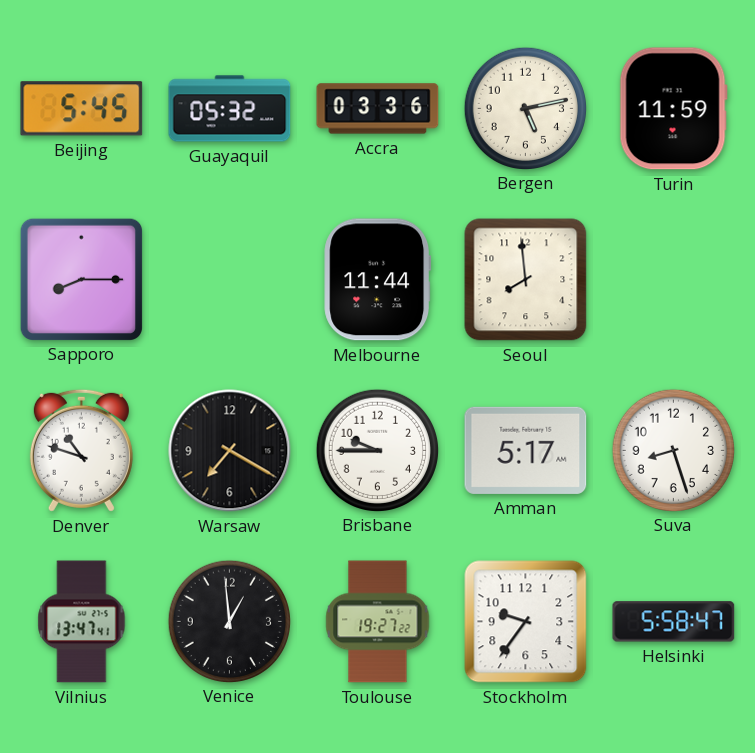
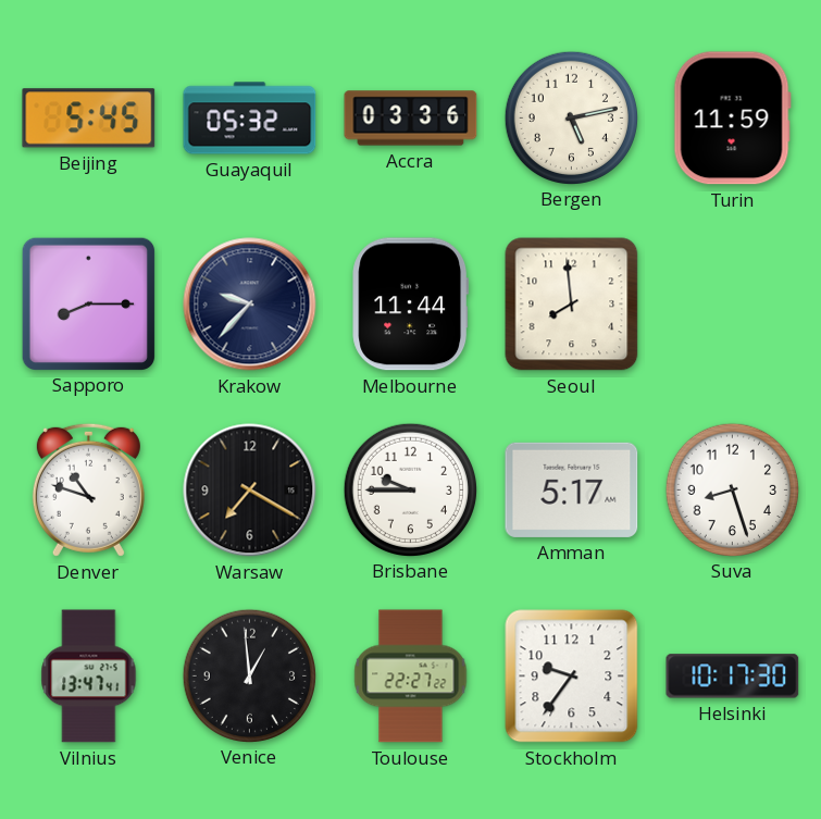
Krakow: none -> 9:37
Toulouse: 19:27 -> 22:27
Helsinki: 5:58 -> 10:17
